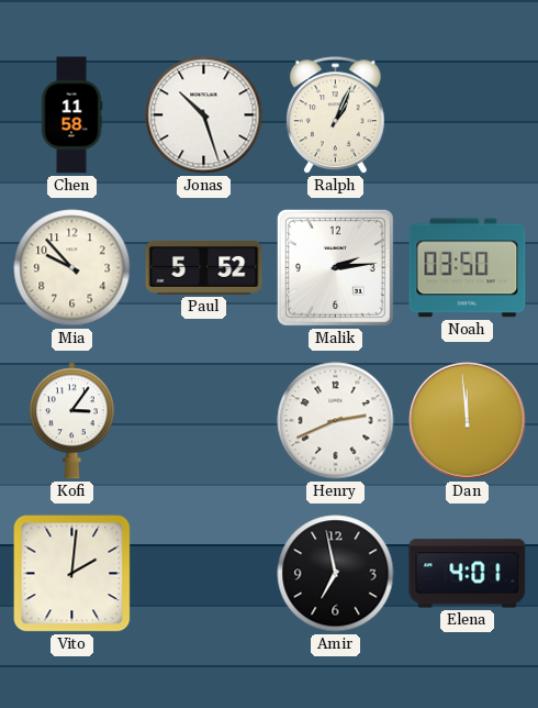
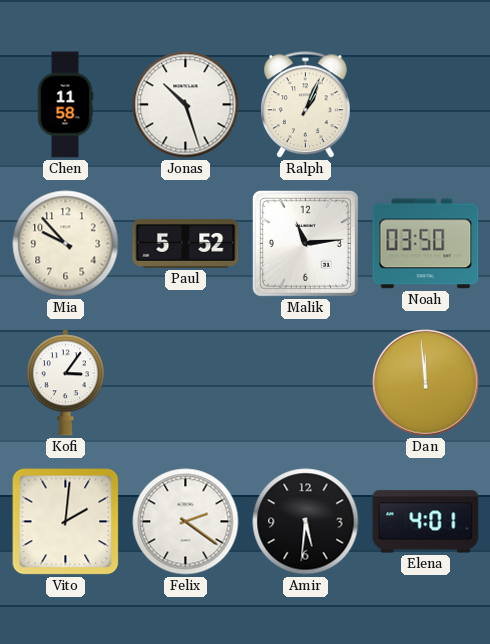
Malik: 2:14 -> 11:14
Henry: 2:41 -> none
Felix: none -> 2:21
Amir: 6:58 -> 5:31
